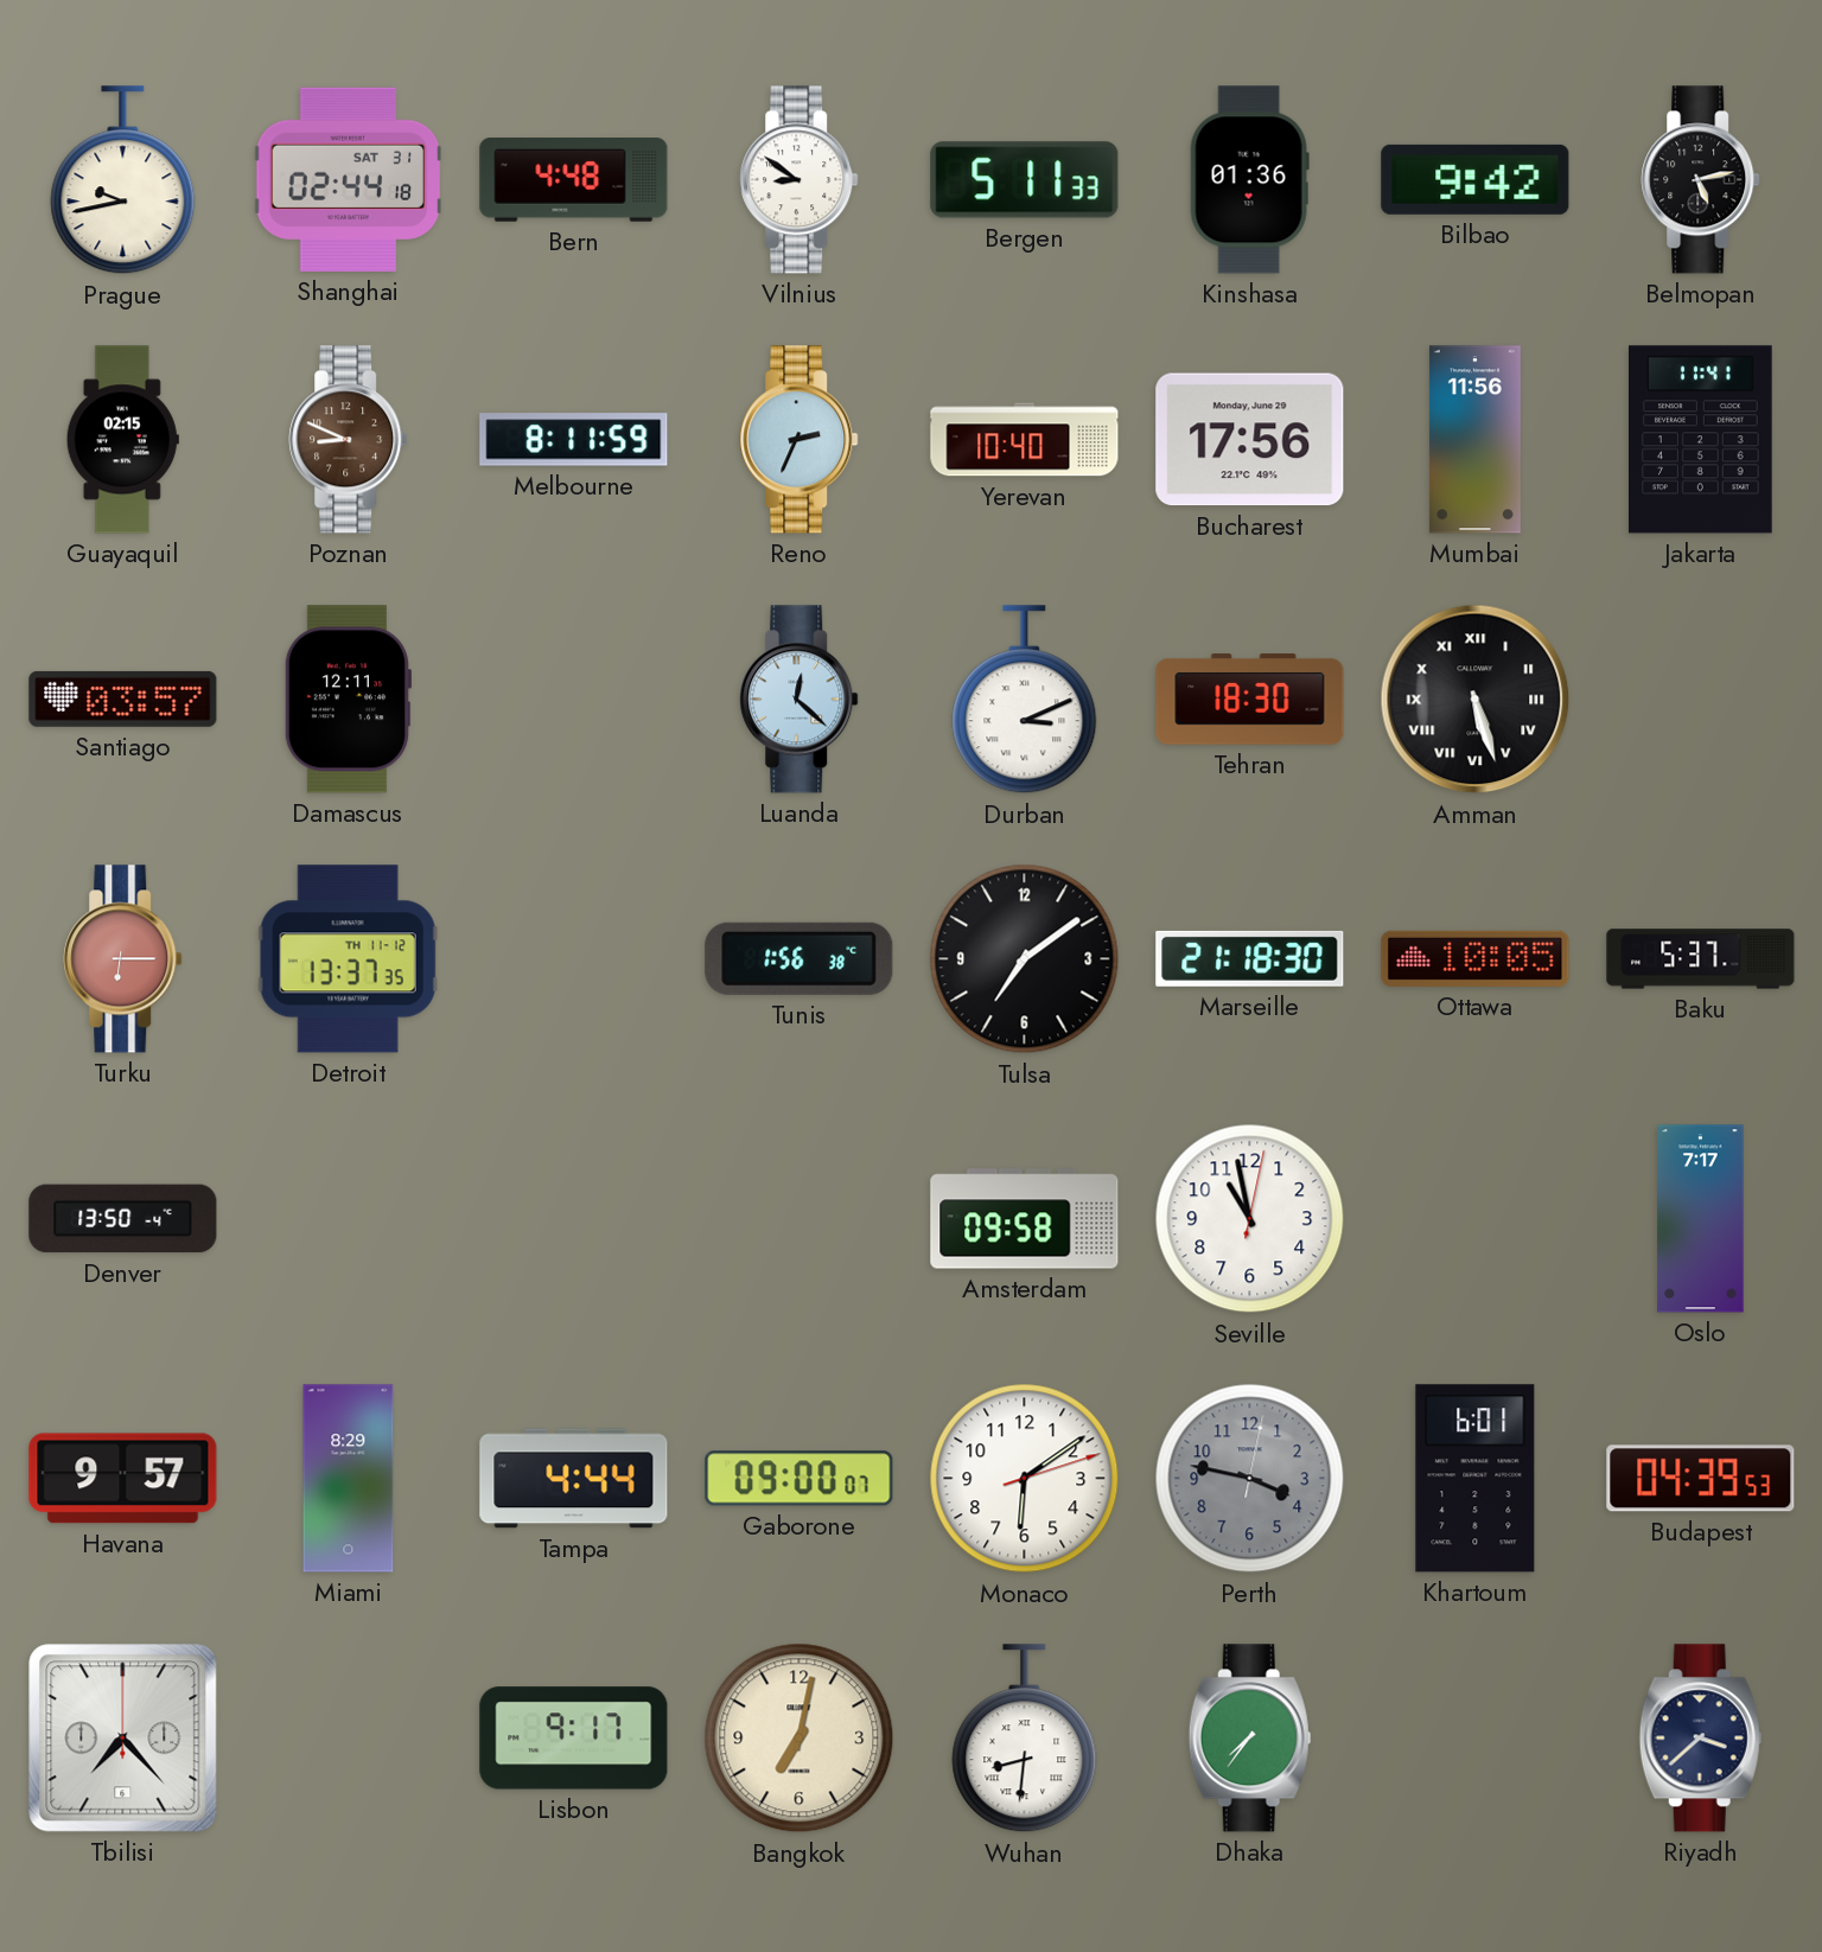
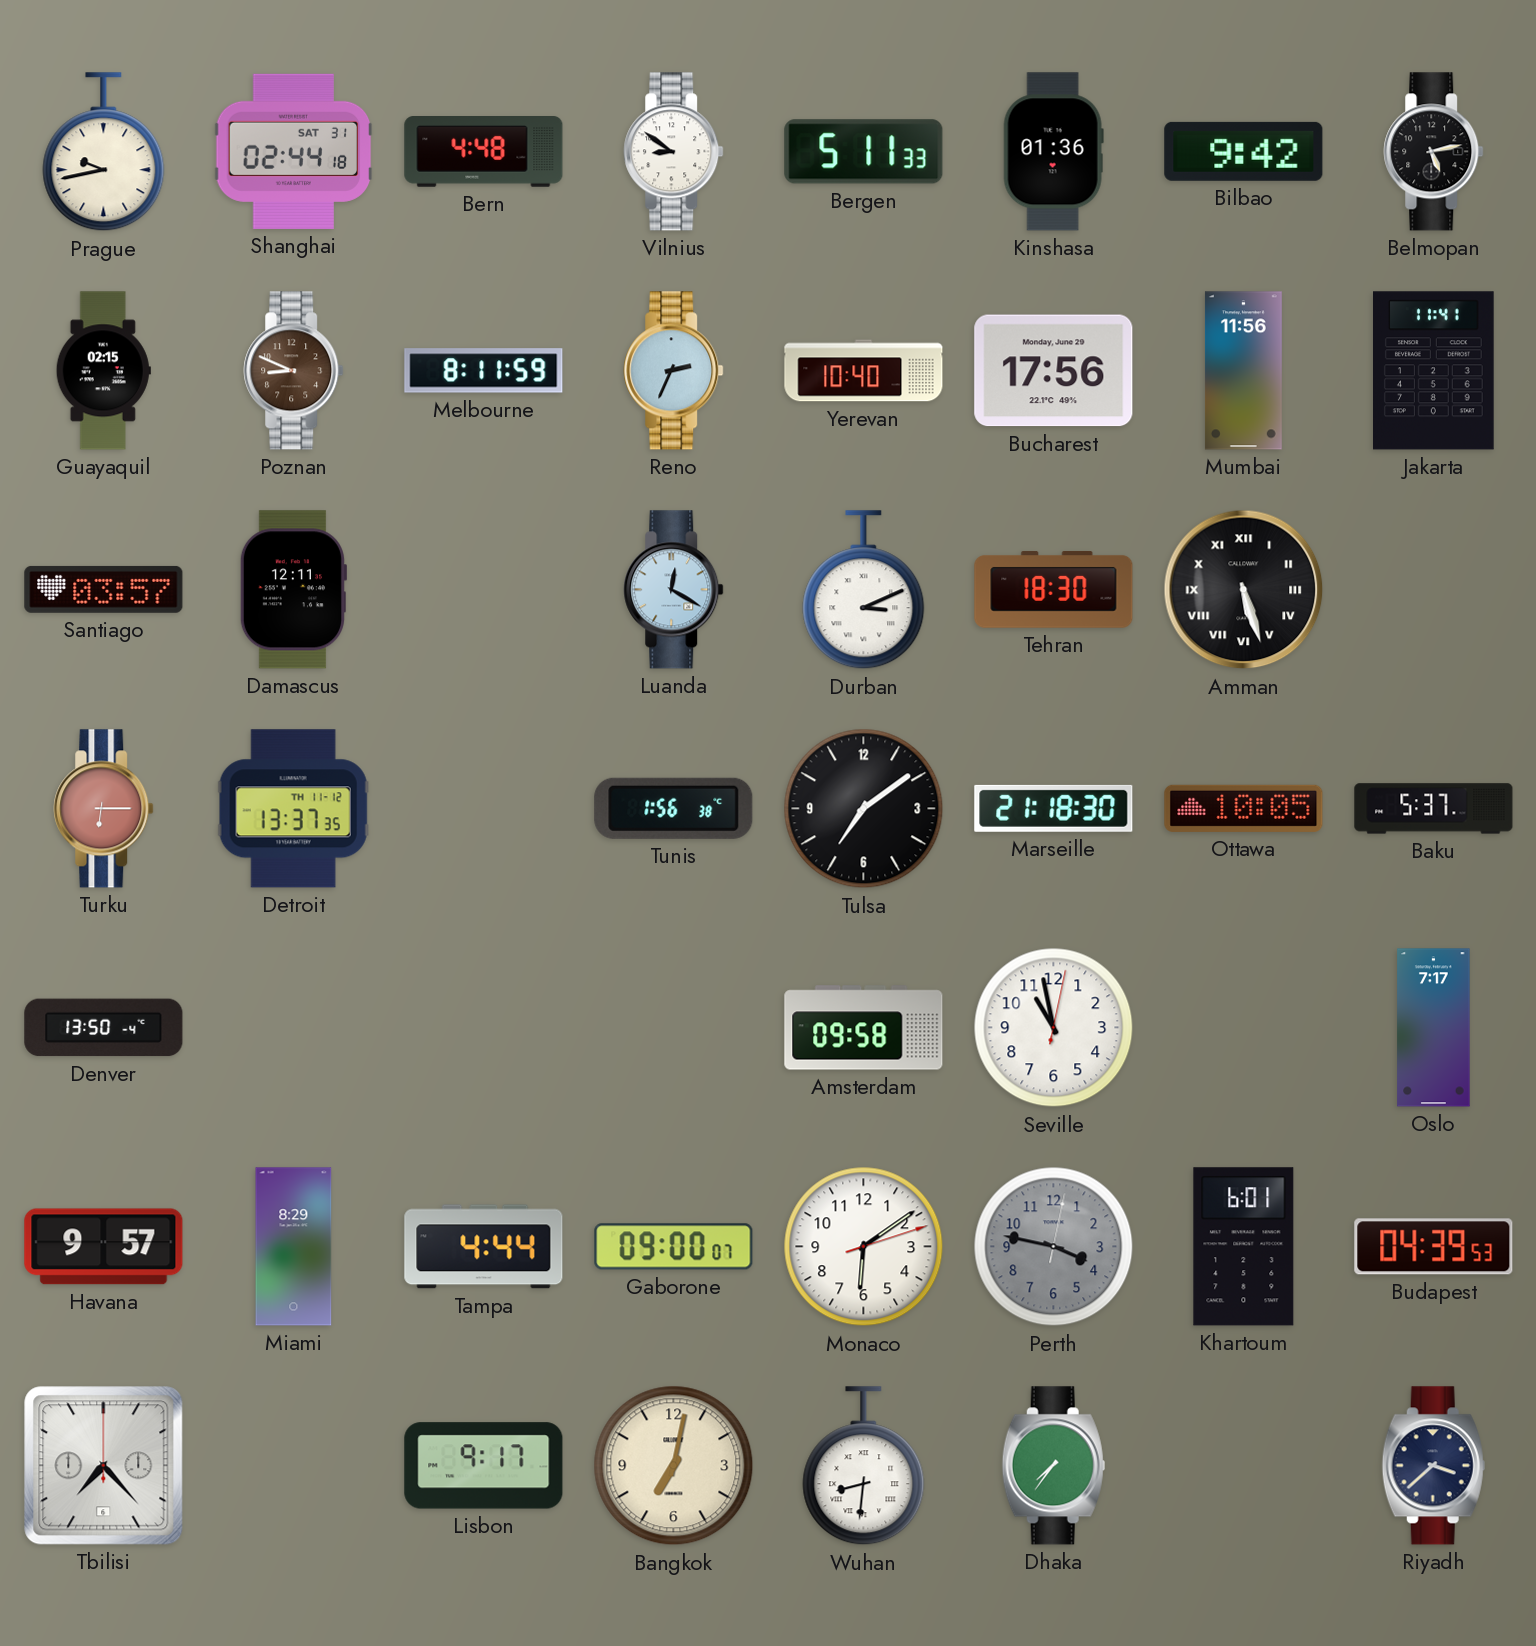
Luanda: 12:22 -> 12:20
